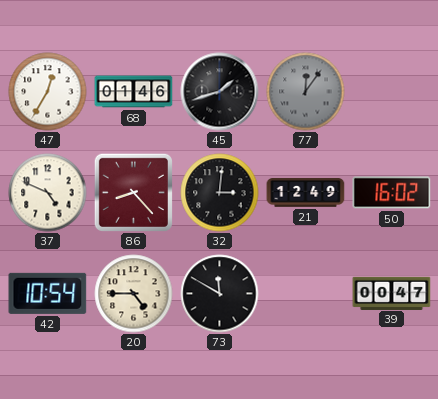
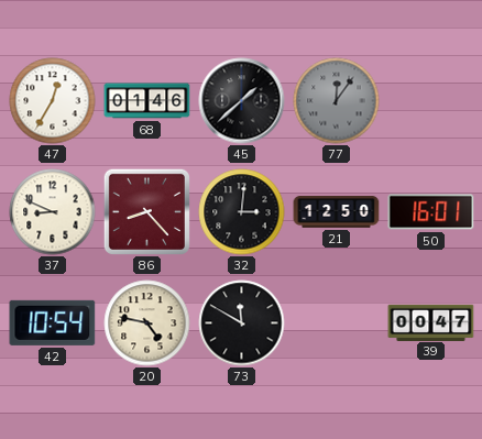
45: 1:42 -> 1:38
37: 4:49 -> 8:49
21: 12:49 -> 12:50
50: 16:02 -> 16:01
20: 4:45 -> 4:47
